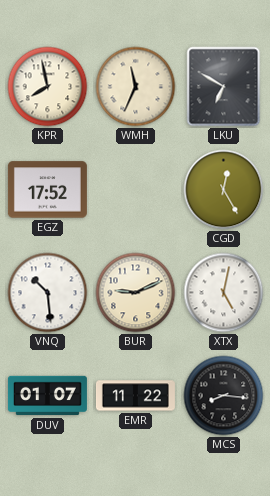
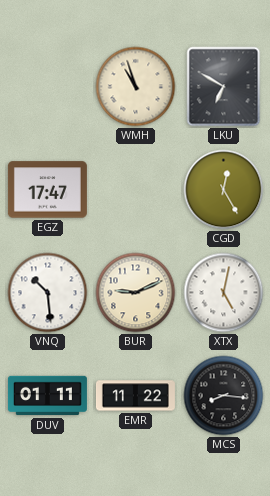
KPR: 7:58 -> none
WMH: 11:34 -> 10:57
EGZ: 17:52 -> 17:47
DUV: 01:07 -> 01:11
